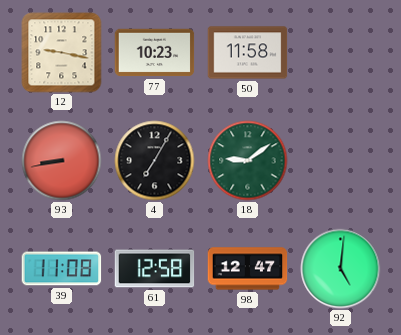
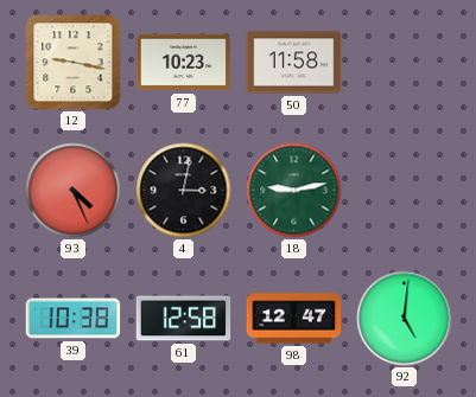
93: 8:43 -> 4:26
4: 7:05 -> 3:02
18: 9:09 -> 9:13
39: 11:08 -> 10:38
